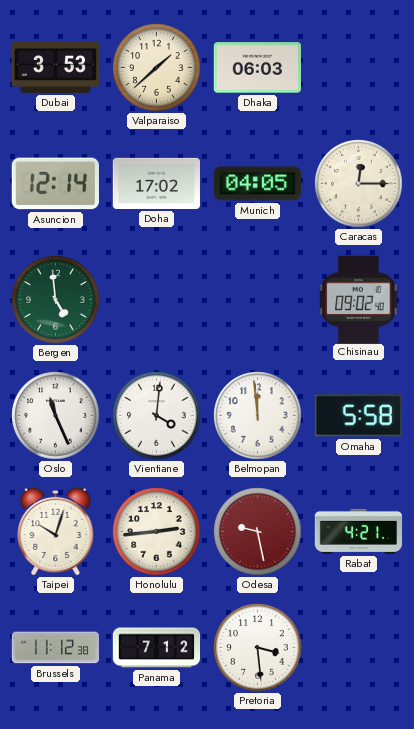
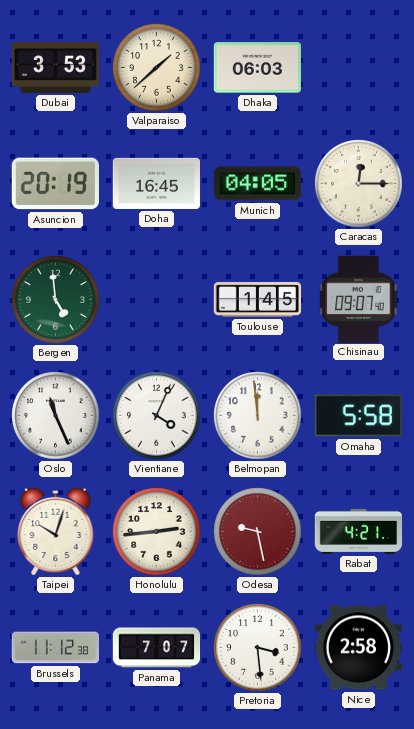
Asuncion: 12:14 -> 20:19
Doha: 17:02 -> 16:45
Toulouse: none -> 1:45
Chisinau: 09:02 -> 09:07
Vientiane: 4:01 -> 4:04
Panama: 7:12 -> 7:07
Nice: none -> 2:58
